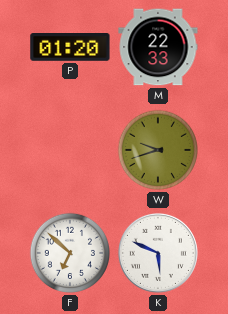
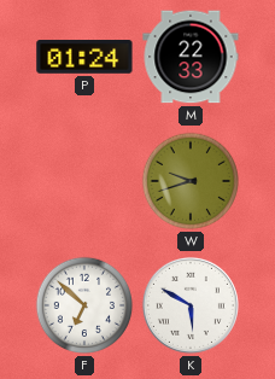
P: 01:20 -> 01:24
K: 5:49 -> 5:50
